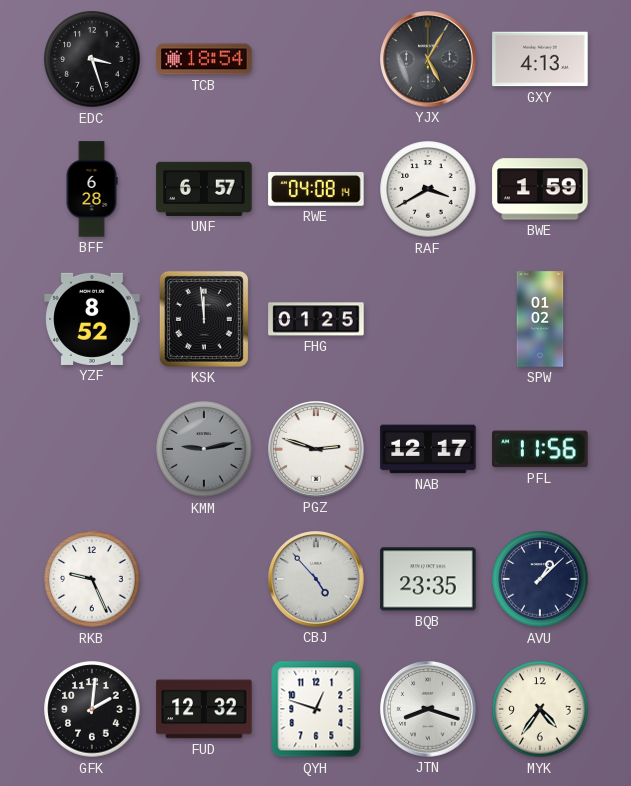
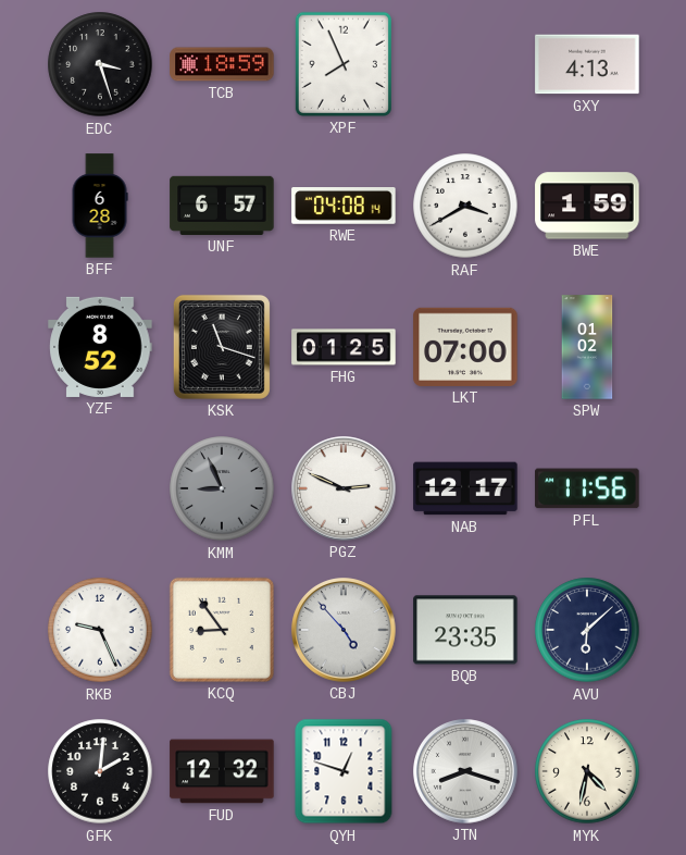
TCB: 18:54 -> 18:59
XPF: none -> 7:56
YJX: 5:05 -> none
KSK: 11:59 -> 11:18
LKT: none -> 07:00
KMM: 9:13 -> 8:56
PGZ: 2:48 -> 2:49
KCQ: none -> 8:54
AVU: 1:08 -> 6:08
MYK: 4:36 -> 4:32
